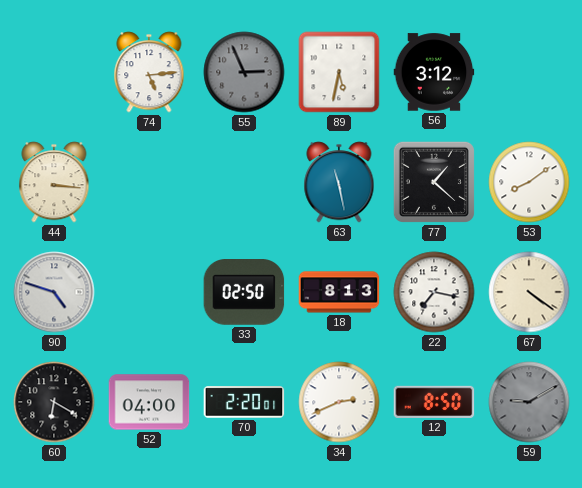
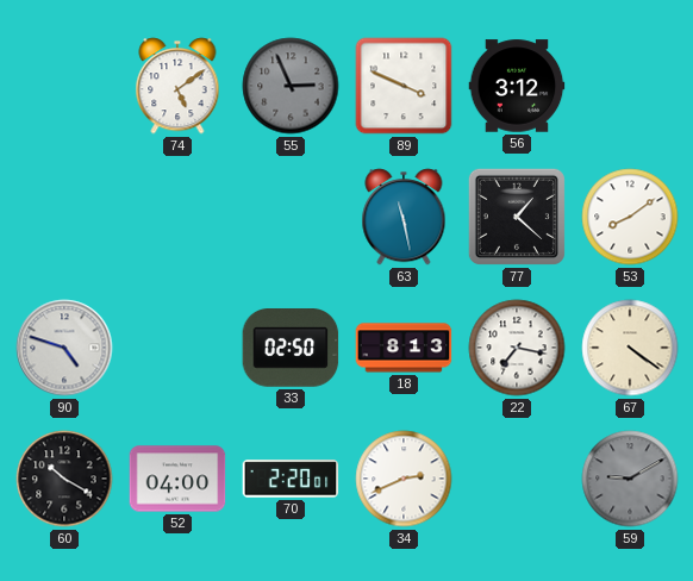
74: 5:14 -> 5:09
89: 5:32 -> 3:49
44: 3:16 -> none
60: 6:20 -> 10:20
12: 8:50 -> none
